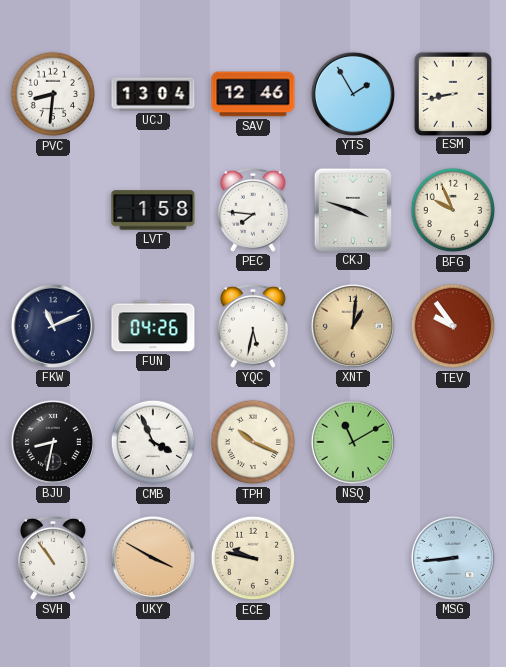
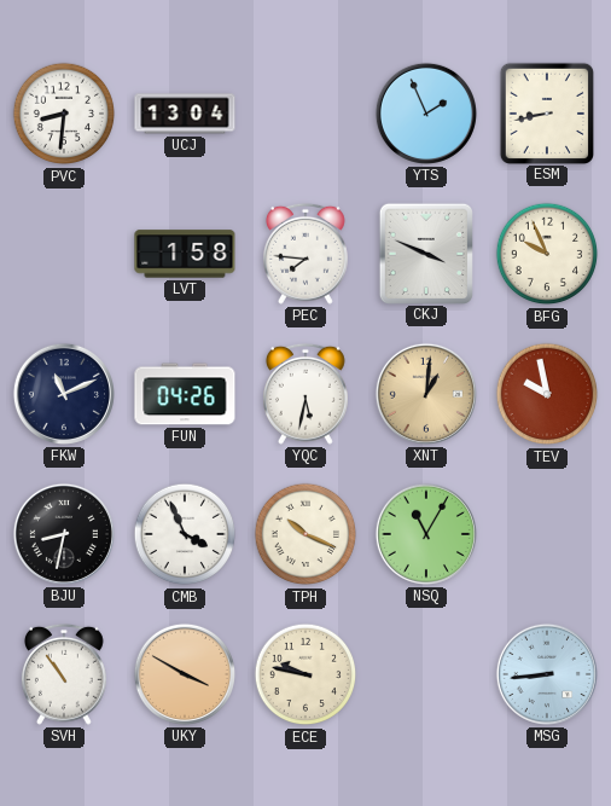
SAV: 12:46 -> none
YTS: 1:55 -> 1:56
CKJ: 3:48 -> 3:49
TEV: 9:54 -> 9:58
NSQ: 11:10 -> 11:05
